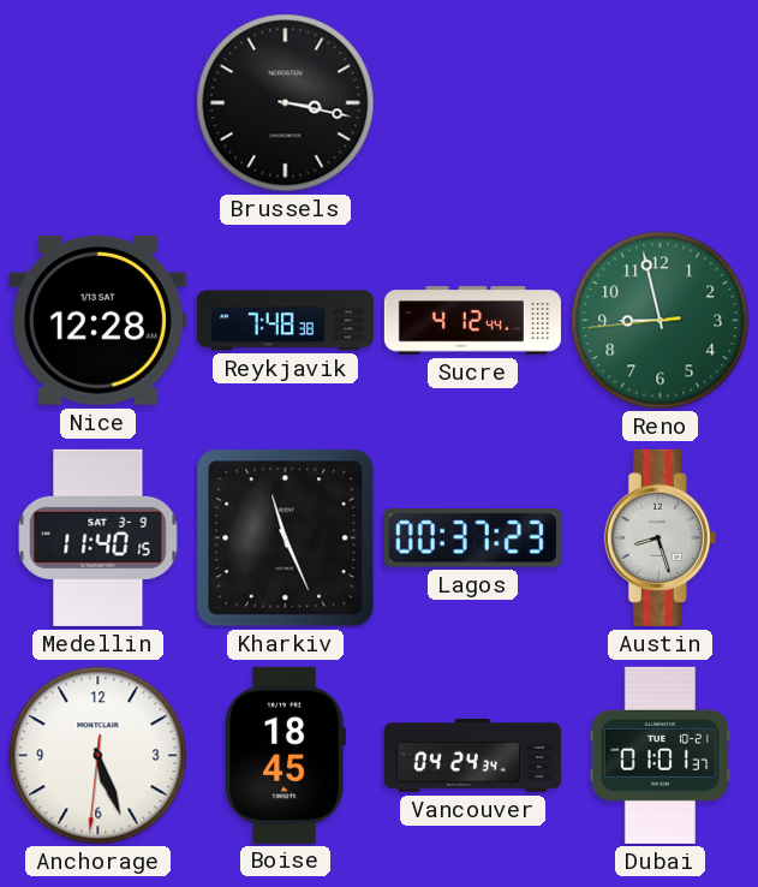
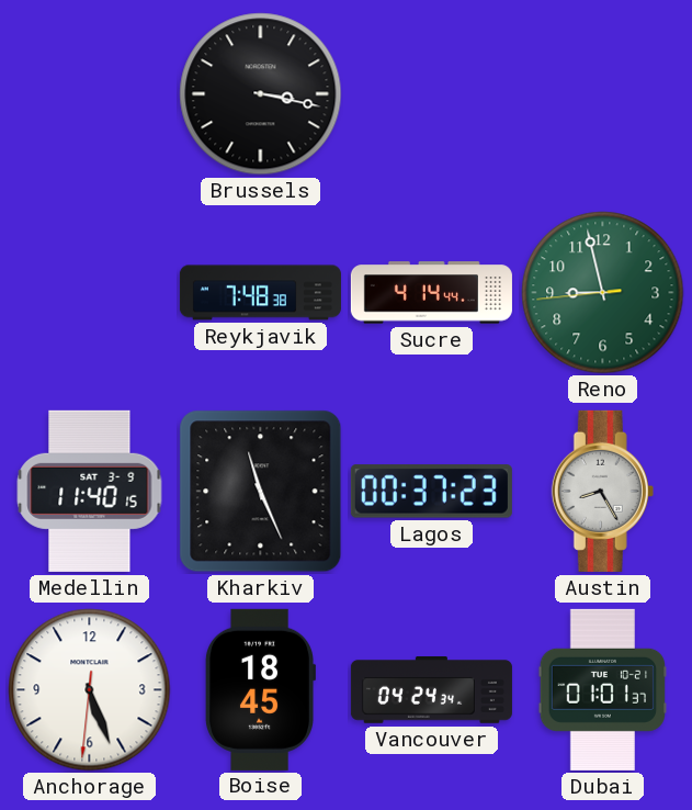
Nice: 12:28 -> none
Sucre: 4:12 -> 4:14
Austin: 8:27 -> 8:25
